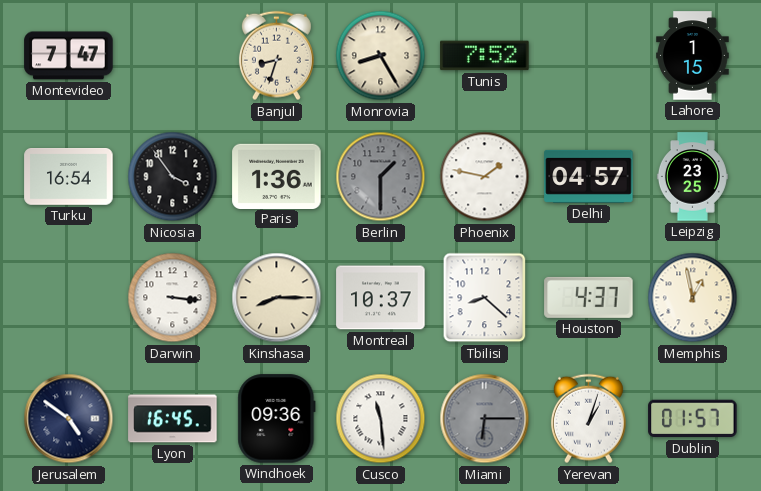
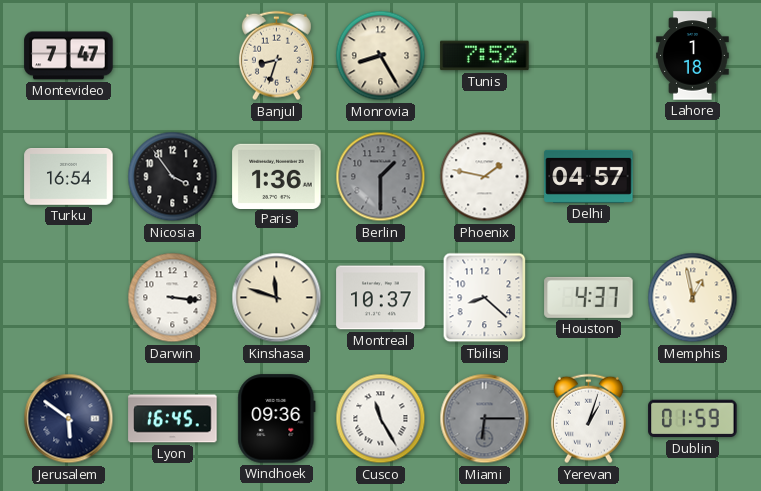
Lahore: 1:15 -> 1:18
Leipzig: 23:25 -> none
Kinshasa: 8:15 -> 11:48
Jerusalem: 4:51 -> 5:51
Cusco: 11:29 -> 11:25
Dublin: 01:57 -> 01:59
